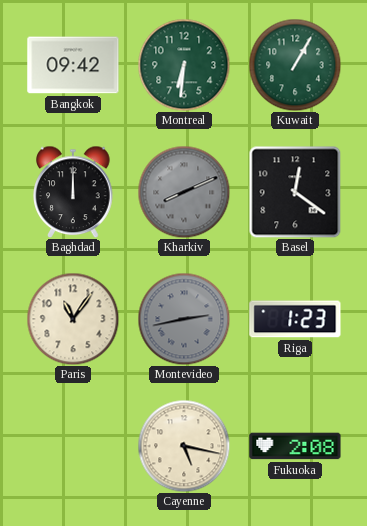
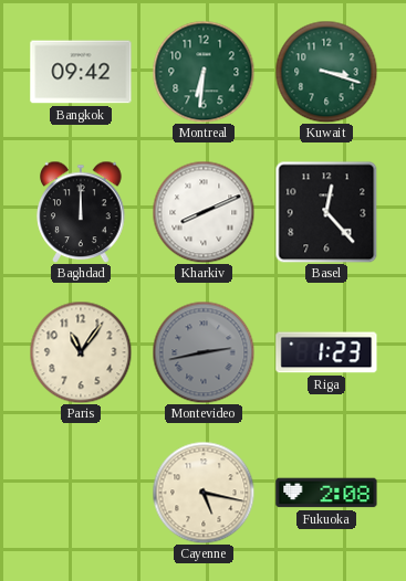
Kuwait: 1:05 -> 3:18
Kharkiv dial: grey -> white
Basel: 12:21 -> 12:23
